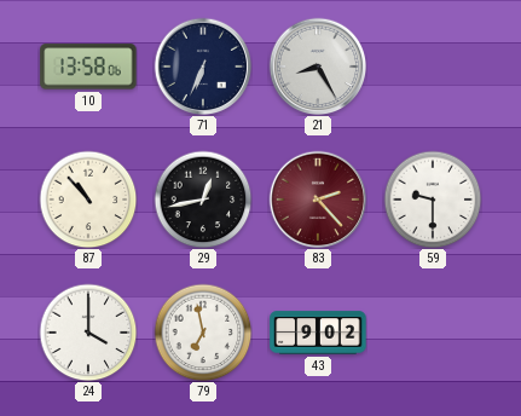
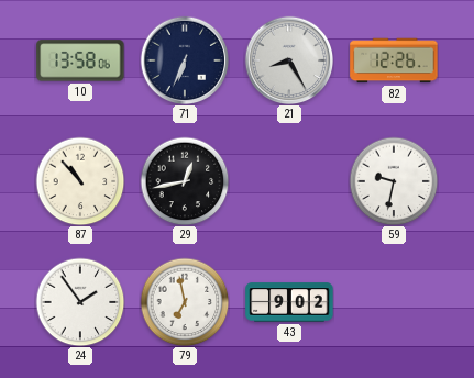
82: none -> 12:26
83: 2:23 -> none
59: 9:30 -> 9:32
24: 4:00 -> 1:54
